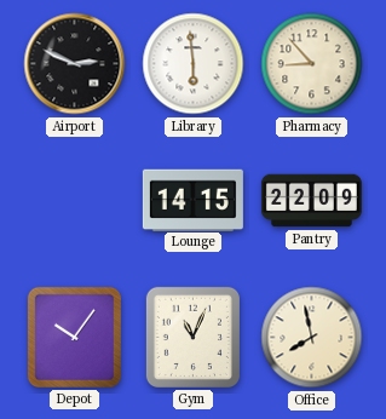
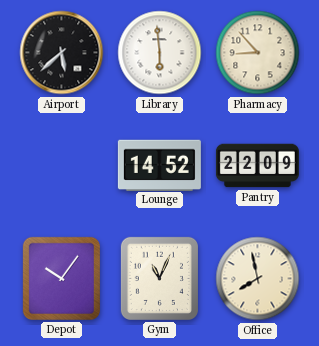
Airport: 2:49 -> 5:38
Lounge: 14:15 -> 14:52
